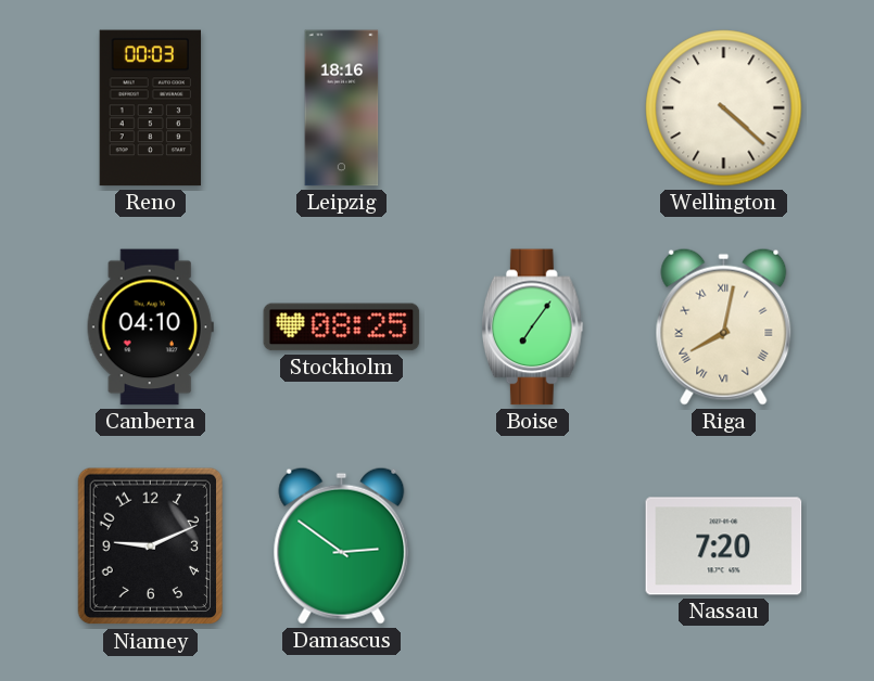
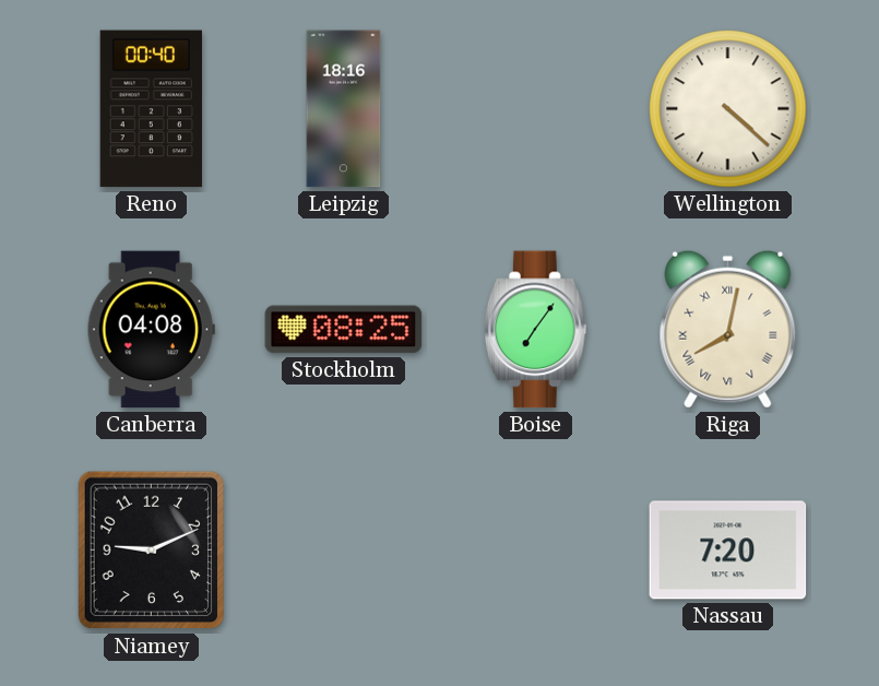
Reno: 00:03 -> 00:40
Canberra: 04:10 -> 04:08
Damascus: 2:51 -> none
